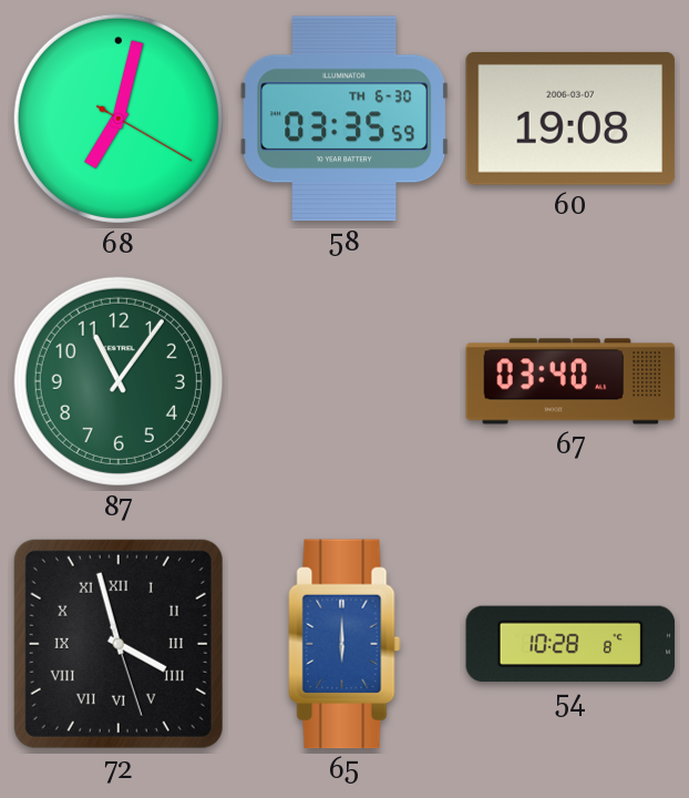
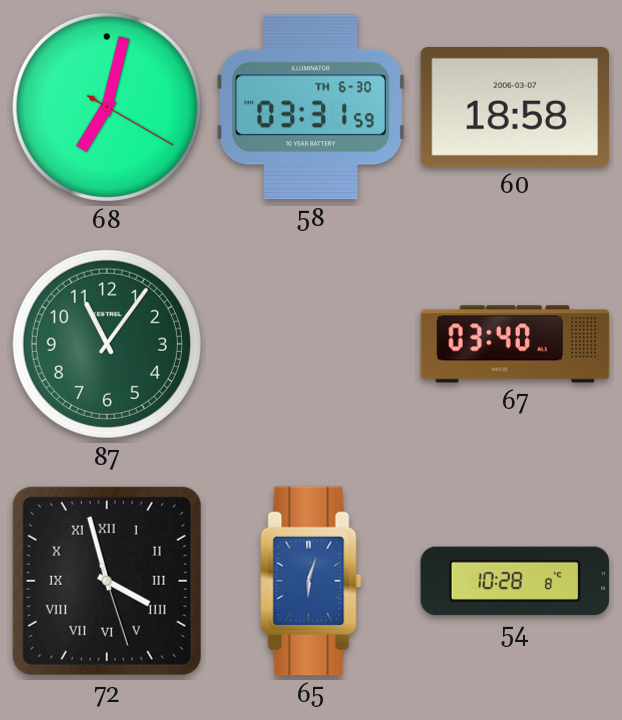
58: 03:35 -> 03:31
60: 19:08 -> 18:58
65: 6:00 -> 6:03
